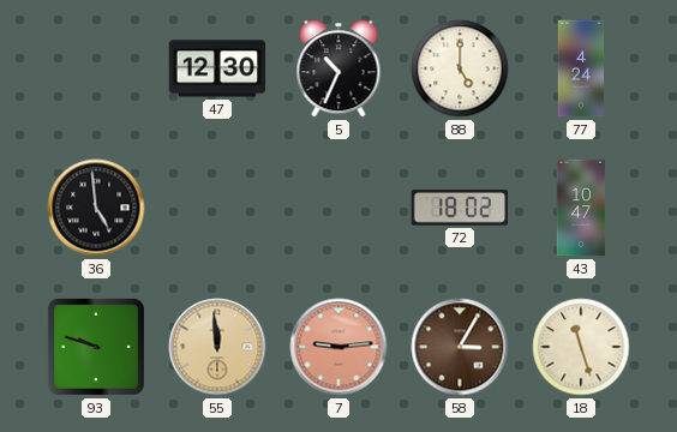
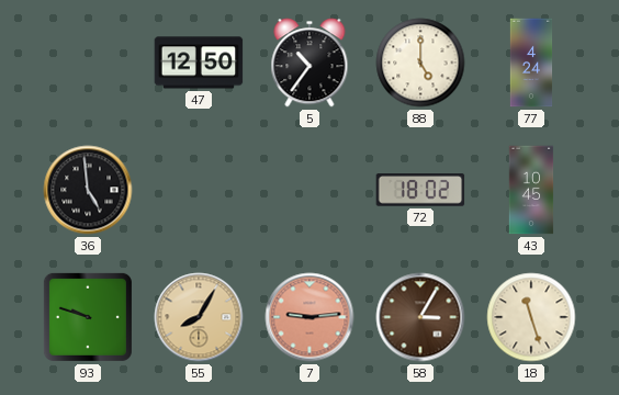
47: 12:30 -> 12:50
5: 10:34 -> 10:36
43: 10:47 -> 10:45
55: 11:59 -> 8:05
